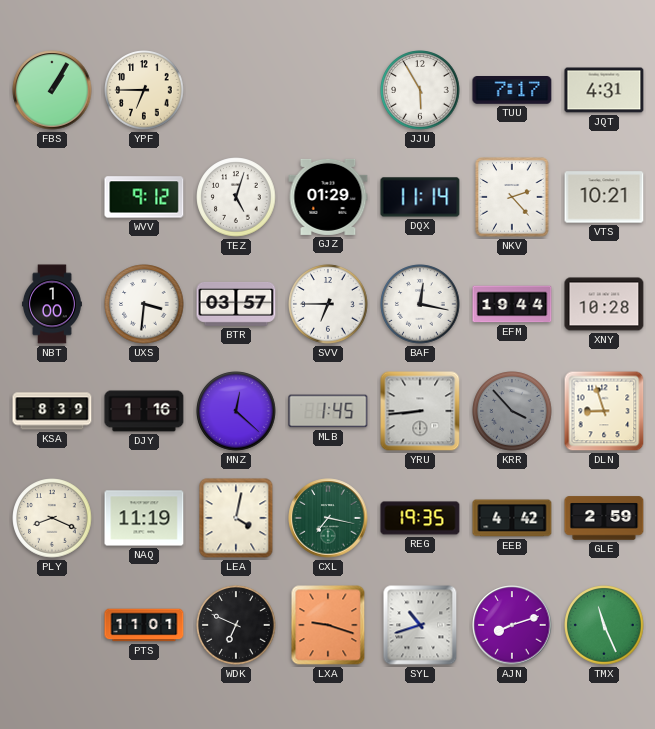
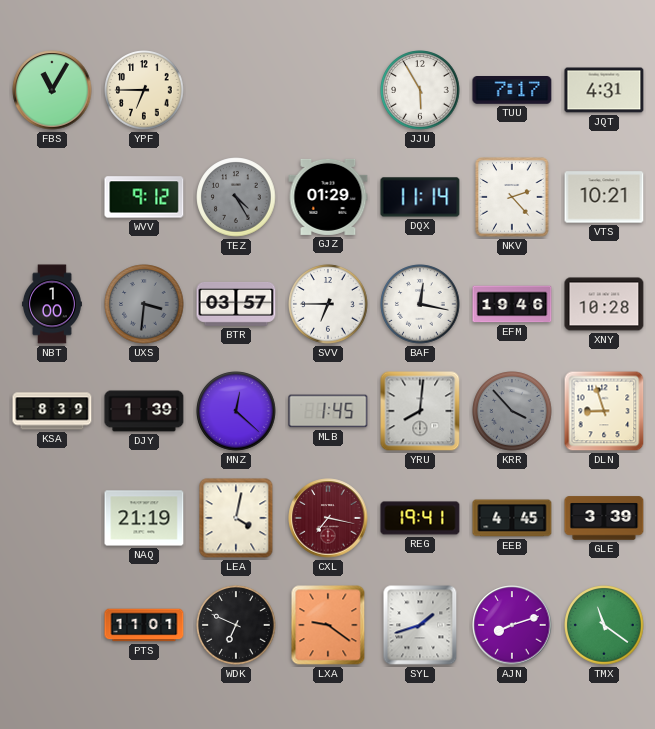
FBS: 1:05 -> 11:05
TEZ: 5:03 -> 4:25
TEZ dial: white -> grey
UXS dial: white -> grey
EFM: 19:44 -> 19:46
DJY: 1:16 -> 1:39
YRU: 8:44 -> 8:01
PLY: 8:19 -> none
NAQ: 11:19 -> 21:19
CXL dial: green -> burgundy
REG: 19:35 -> 19:41
EEB: 4:42 -> 4:45
GLE: 2:59 -> 3:39
LXA: 9:18 -> 9:21
SYL: 10:42 -> 1:42
TMX: 11:26 -> 11:21
